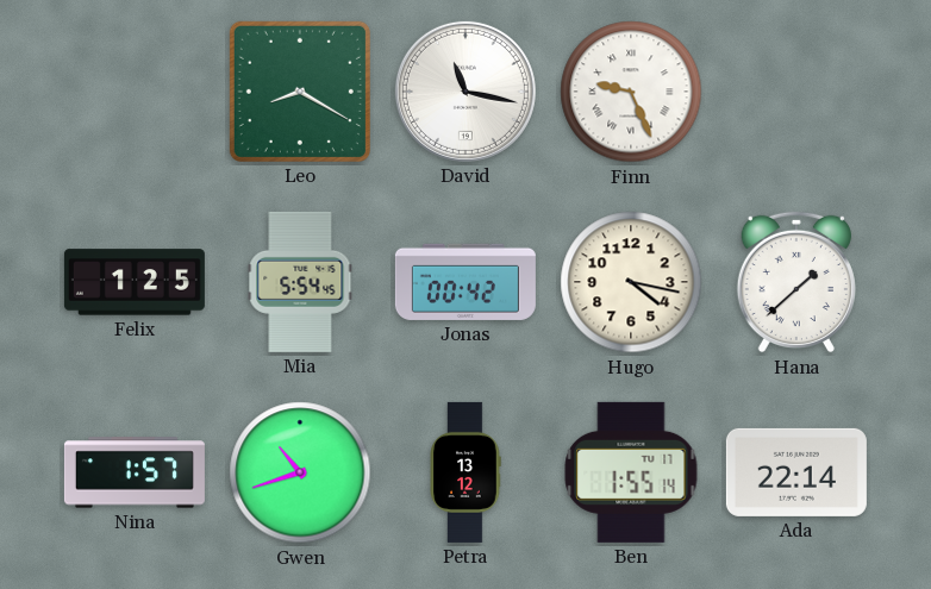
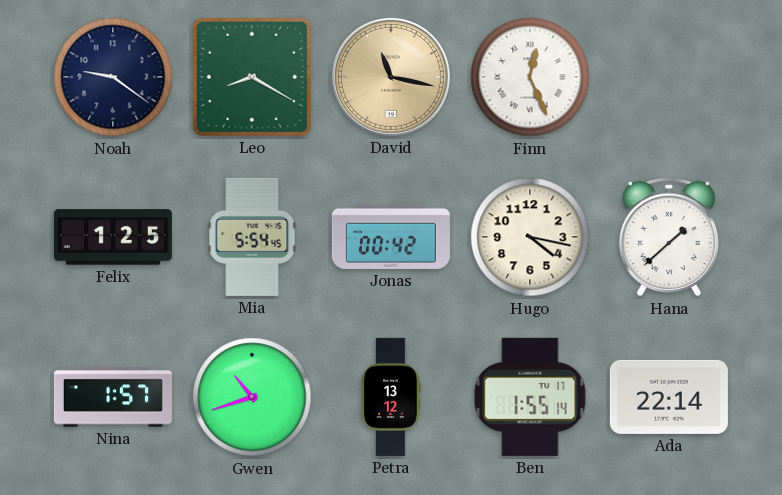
Noah: none -> 9:21
David dial: white -> champagne
Finn: 9:26 -> 12:26
